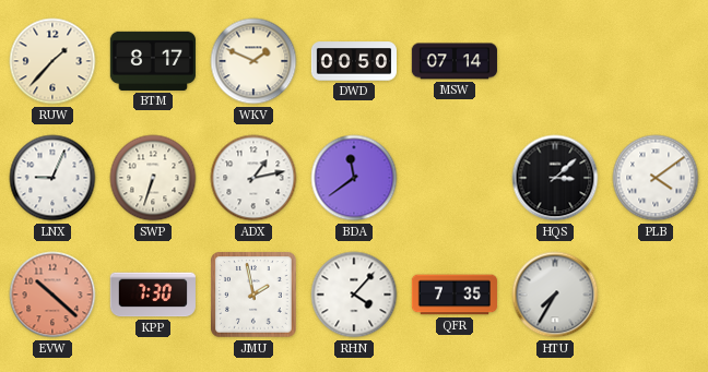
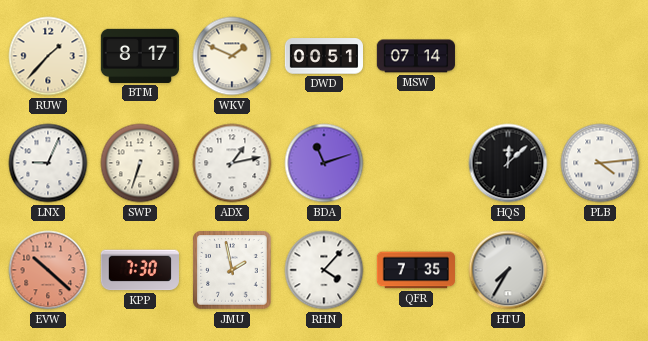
DWD: 00:50 -> 00:51
BDA: 11:39 -> 11:12
HQS: 3:08 -> 12:08
PLB: 4:09 -> 4:14
